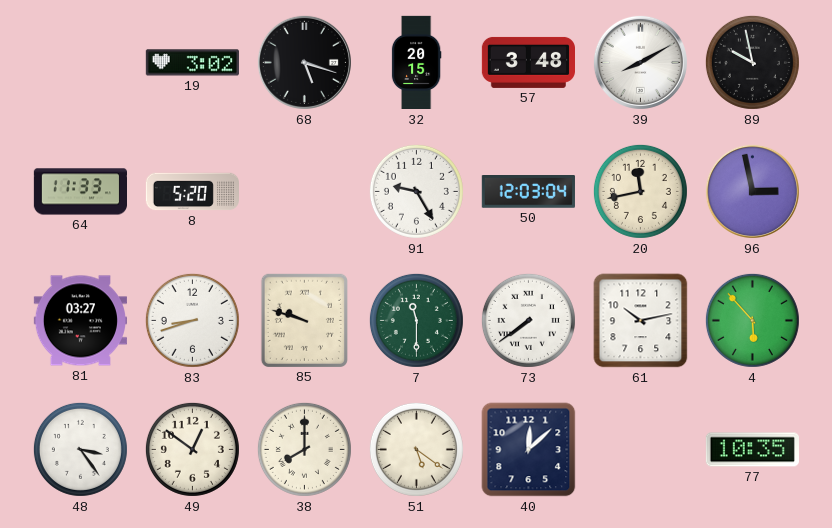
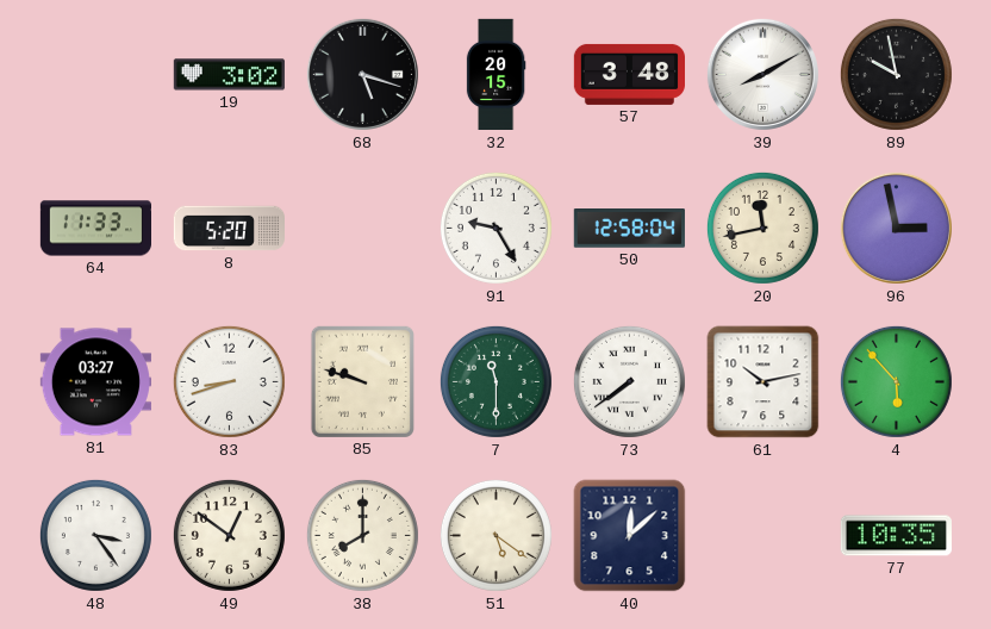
50: 12:03 -> 12:58
